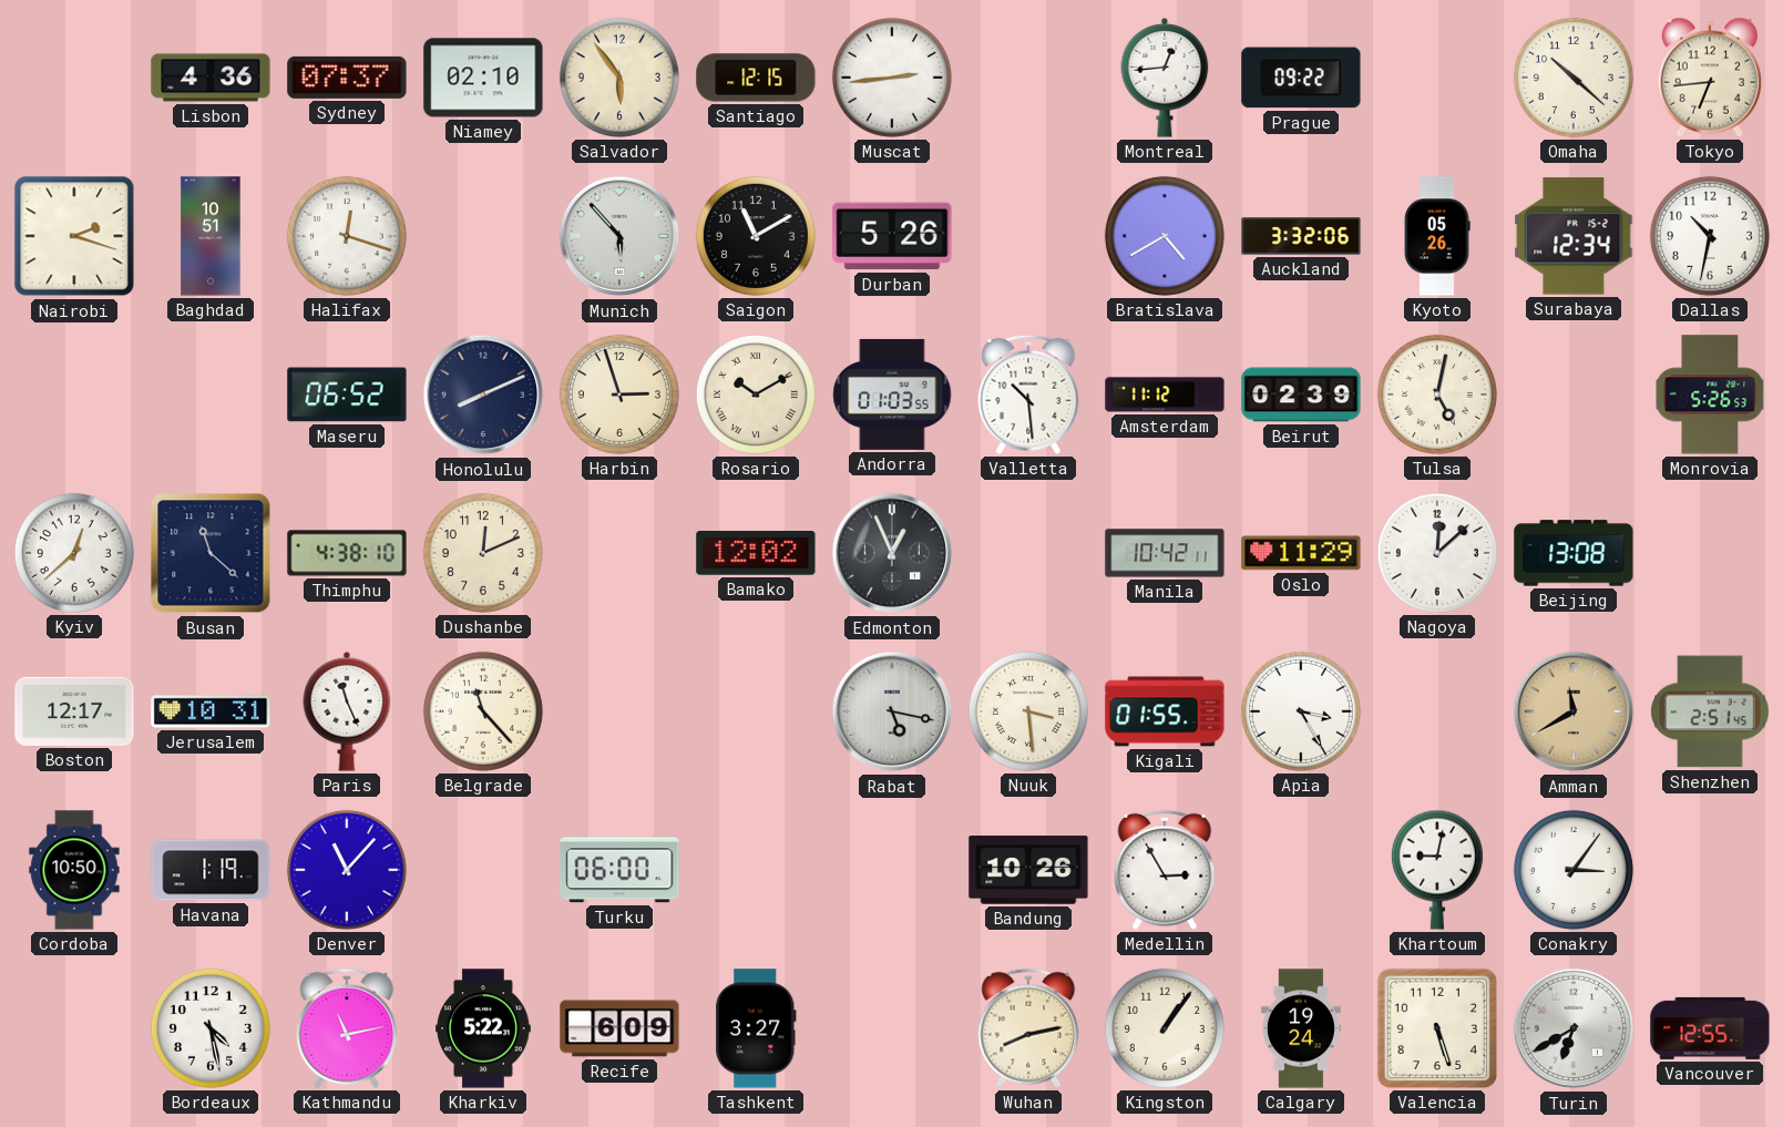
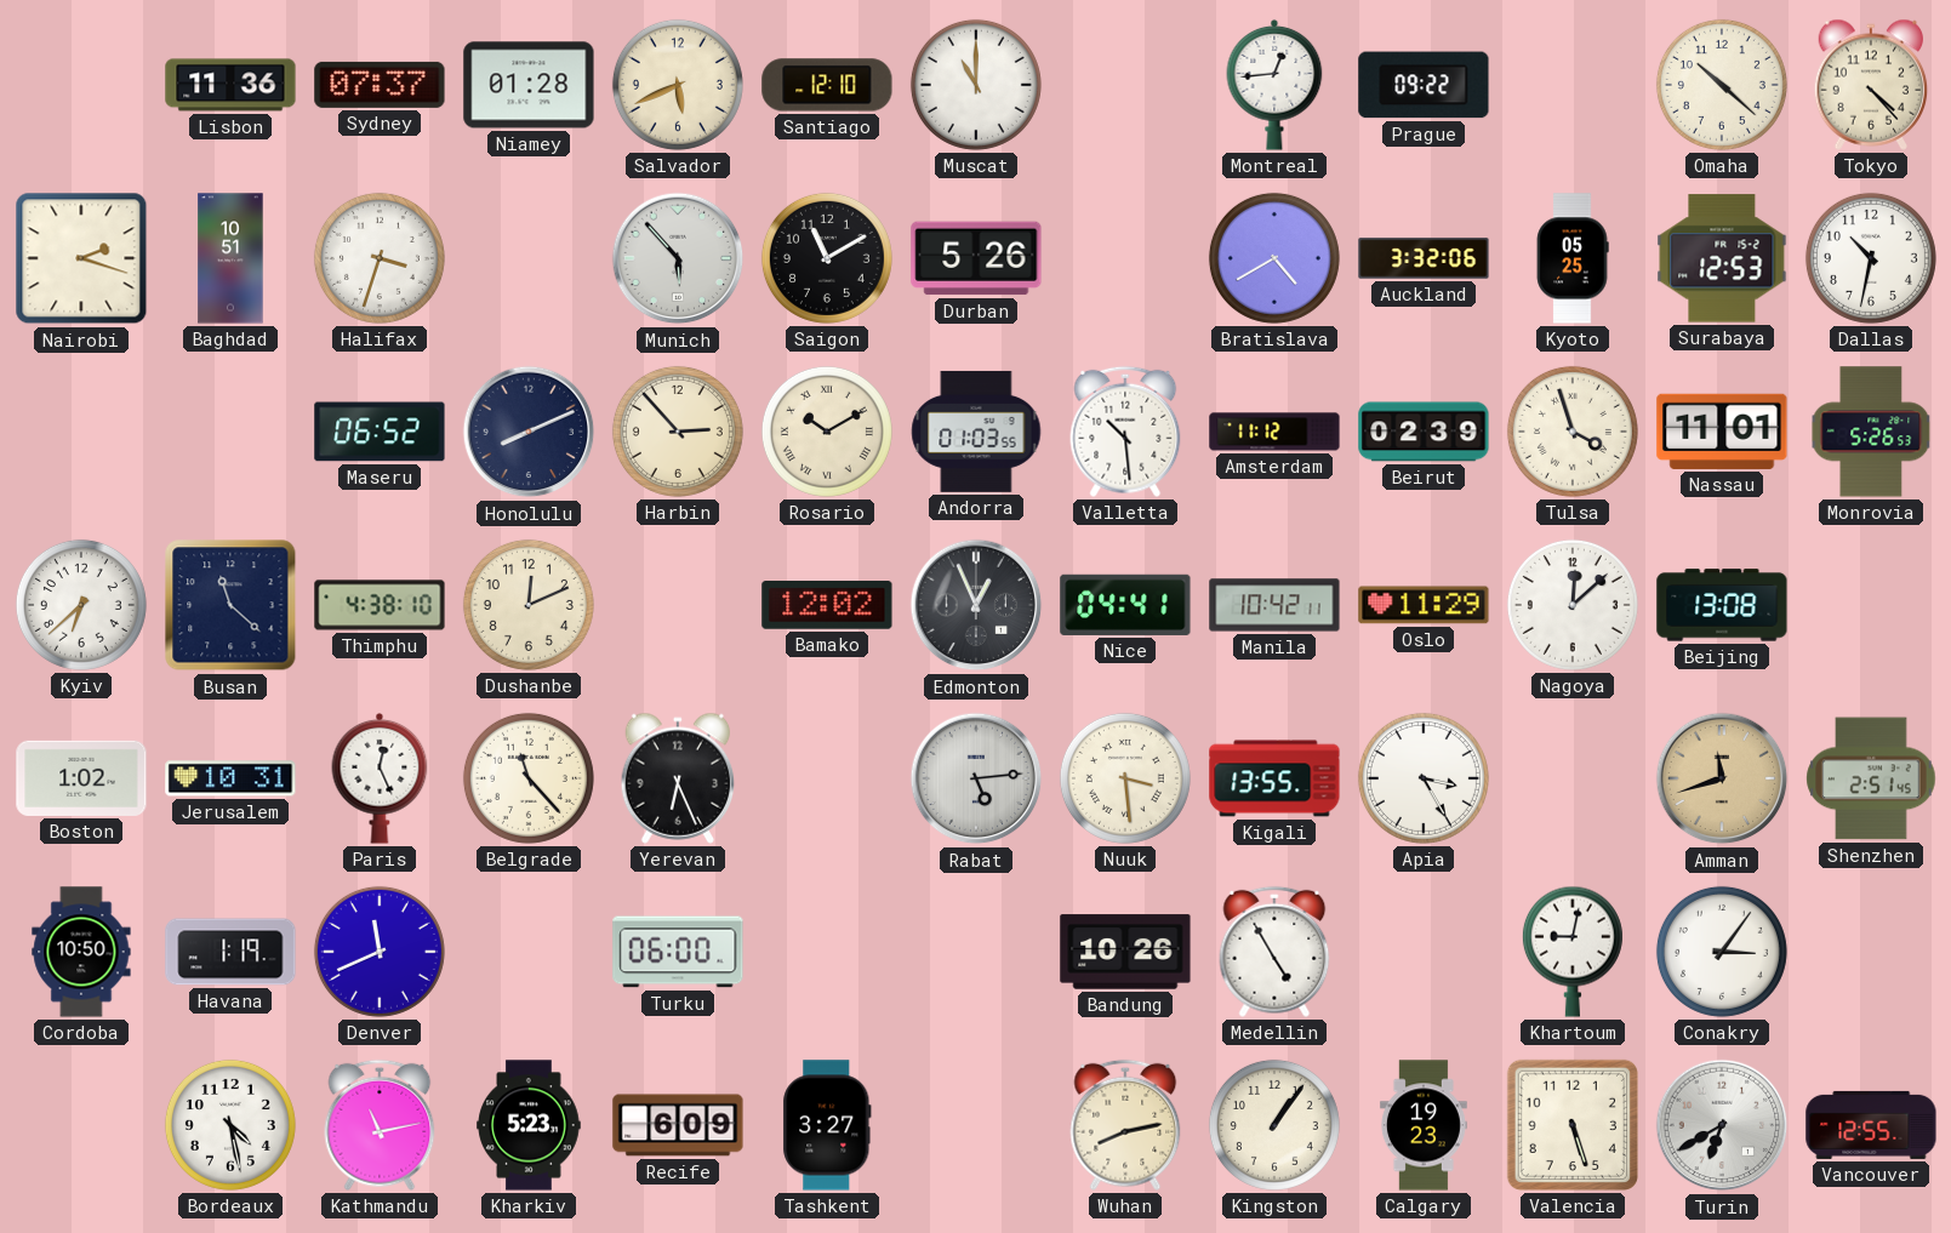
Lisbon: 4:36 -> 11:36
Niamey: 02:10 -> 01:28
Salvador: 5:54 -> 5:41
Santiago: 12:15 -> 12:10
Muscat: 2:44 -> 11:00
Tokyo: 6:44 -> 4:23
Halifax: 12:18 -> 3:33
Kyoto: 05:26 -> 05:25
Surabaya: 12:34 -> 12:53
Harbin: 2:57 -> 2:53
Tulsa: 5:02 -> 3:57
Nassau: none -> 11:01
Kyiv: 12:38 -> 6:38
Nice: none -> 04:41
Boston: 12:17 -> 1:02
Paris: 11:26 -> 12:26
Yerevan: none -> 6:26
Rabat: 5:17 -> 5:14
Kigali: 01:55 -> 13:55
Amman: 11:40 -> 11:42
Denver: 11:07 -> 11:41
Medellin: 2:55 -> 4:55
Kharkiv: 5:22 -> 5:23
Calgary: 19:24 -> 19:23
